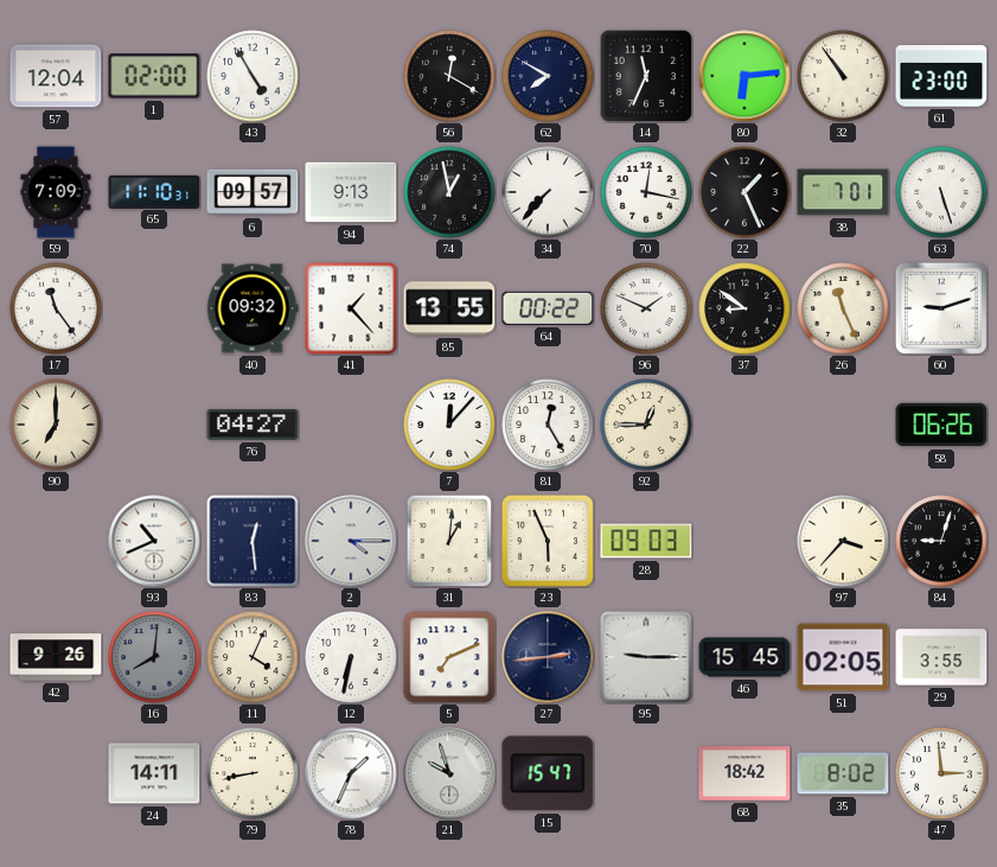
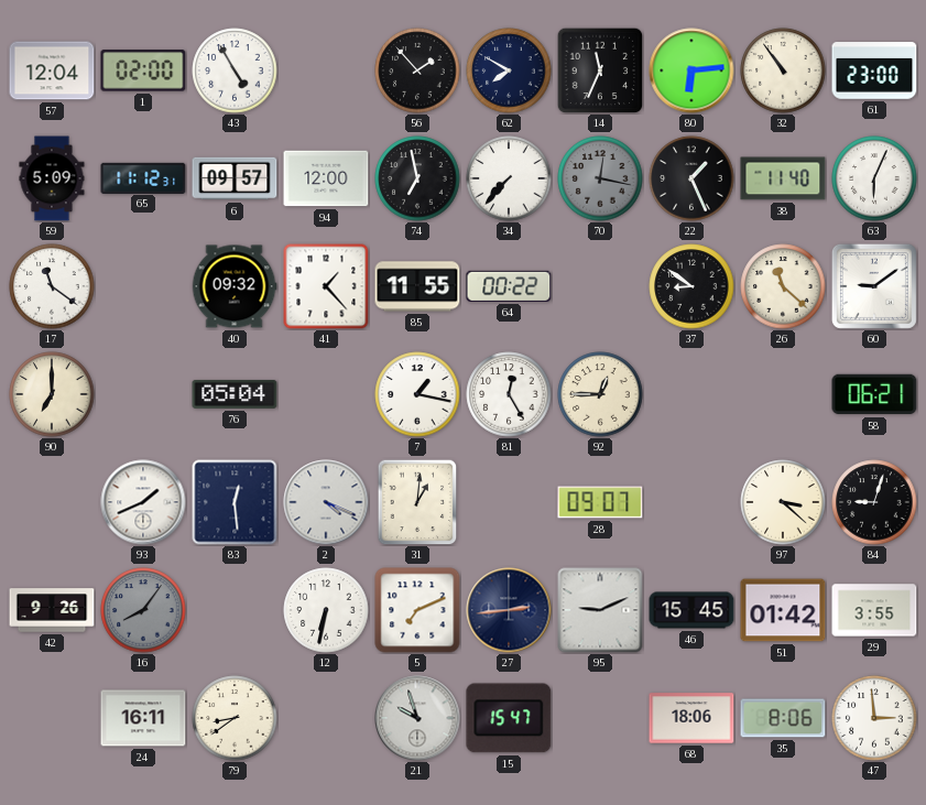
56: 12:20 -> 1:53
59: 7:09 -> 5:09
65: 11:10 -> 11:12
94: 9:13 -> 12:00
74: 12:58 -> 6:58
70 dial: white -> grey
38: 7:01 -> 11:40
63: 5:27 -> 6:04
17: 11:24 -> 11:21
85: 13:55 -> 11:55
96: 1:49 -> none
26: 11:26 -> 11:22
60: 9:12 -> 9:09
76: 04:27 -> 05:04
7: 12:07 -> 1:17
58: 06:26 -> 06:21
93: 10:41 -> 1:41
2: 4:15 -> 4:19
23: 5:56 -> none
28: 09:03 -> 09:07
97: 3:37 -> 3:22
16: 8:01 -> 8:06
11: 4:04 -> none
95: 9:15 -> 9:11
51: 02:05 -> 01:42
24: 14:11 -> 16:11
79: 8:43 -> 8:39
78: 1:34 -> none
68: 18:42 -> 18:06
35: 8:02 -> 8:06
